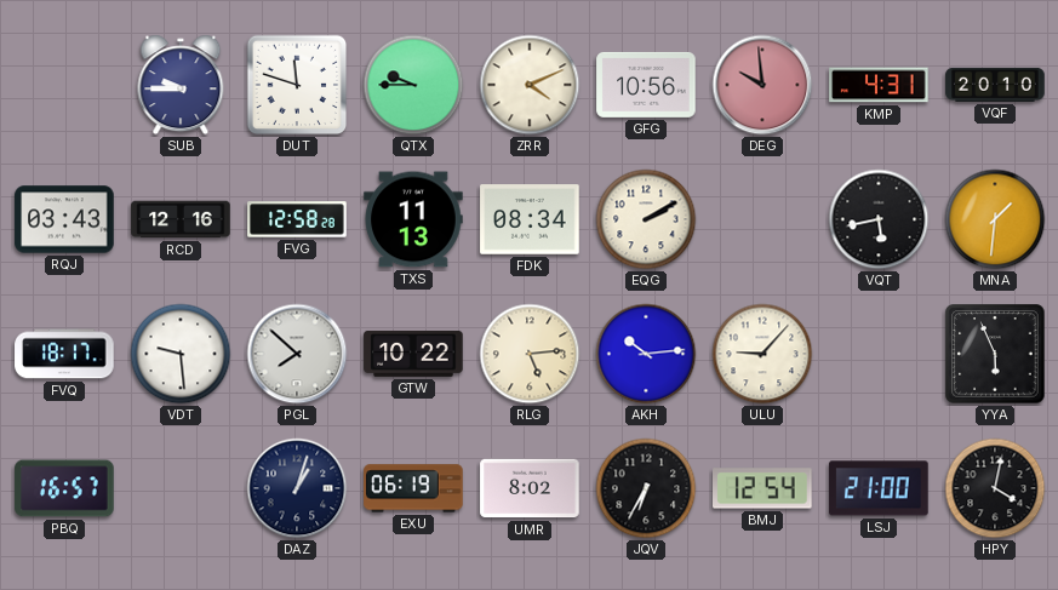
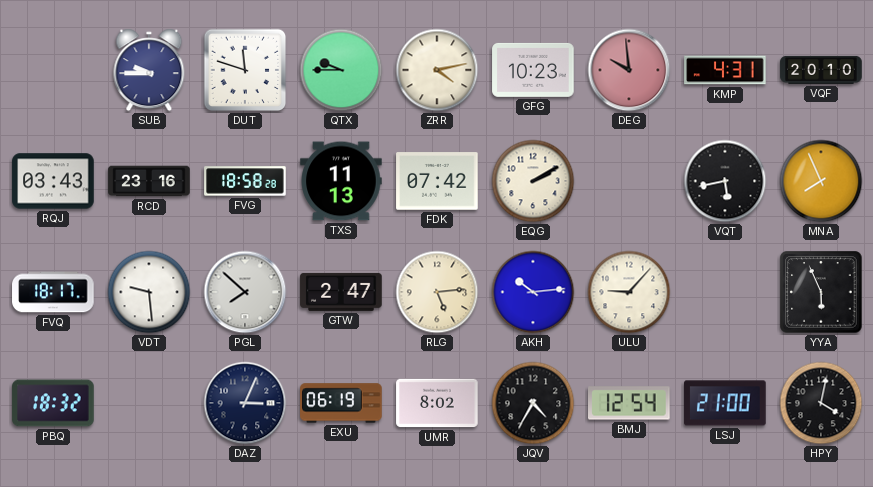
ZRR: 4:11 -> 4:13
GFG: 10:56 -> 10:23
RCD: 12:16 -> 23:16
FVG: 12:58 -> 18:58
FDK: 08:34 -> 07:42
MNA: 1:31 -> 7:56
GTW: 10:22 -> 2:47
PBQ: 16:57 -> 18:32
DAZ: 1:03 -> 3:04
JQV: 6:35 -> 4:35
